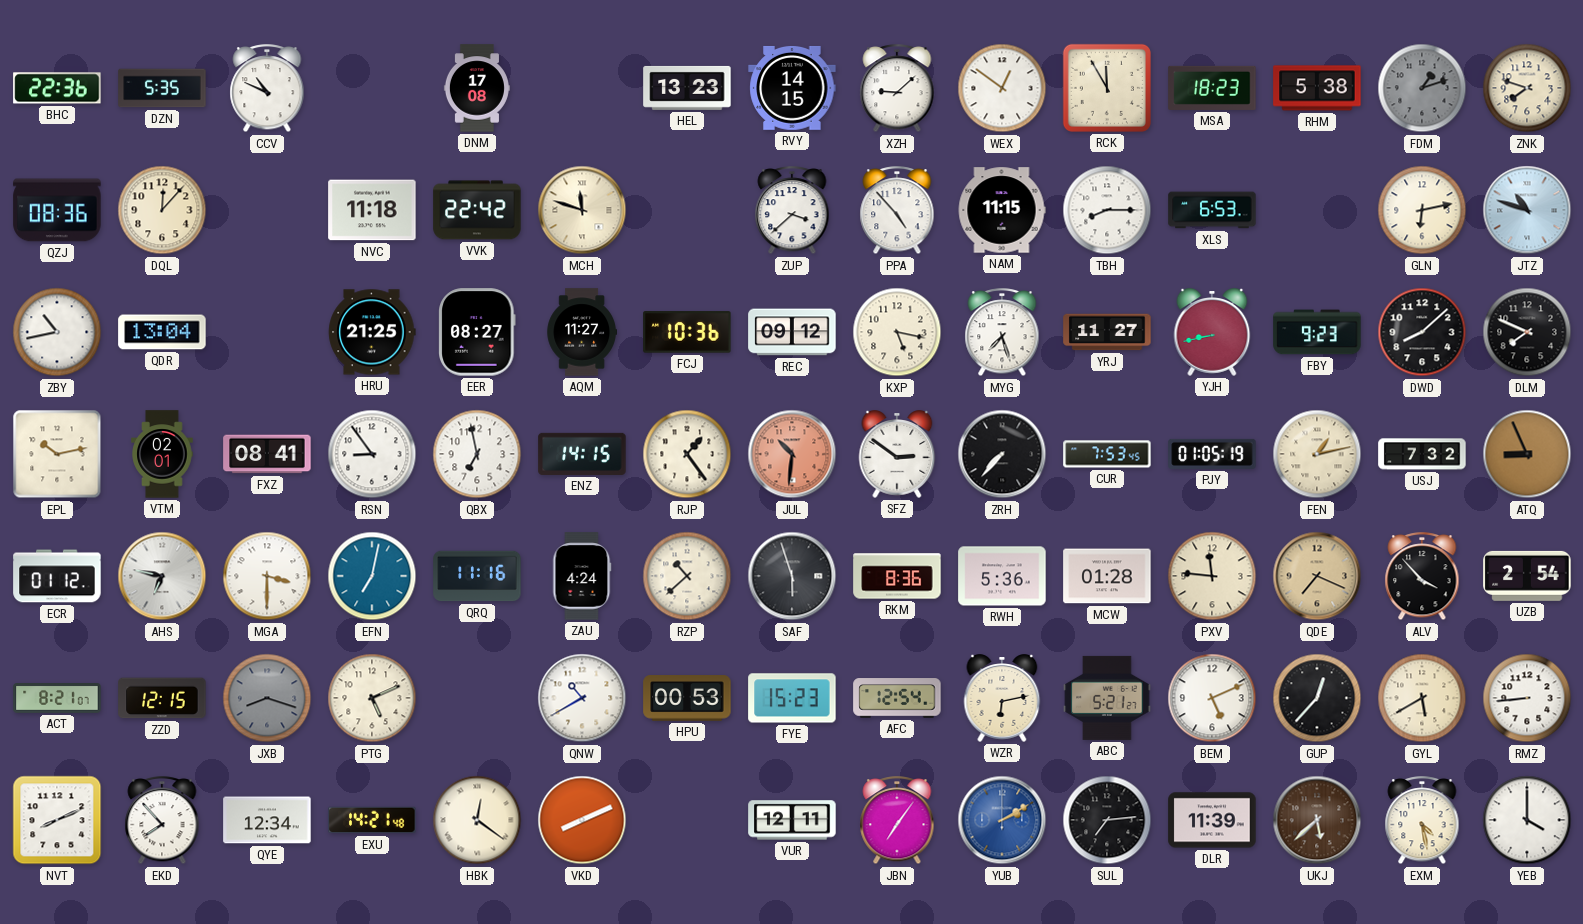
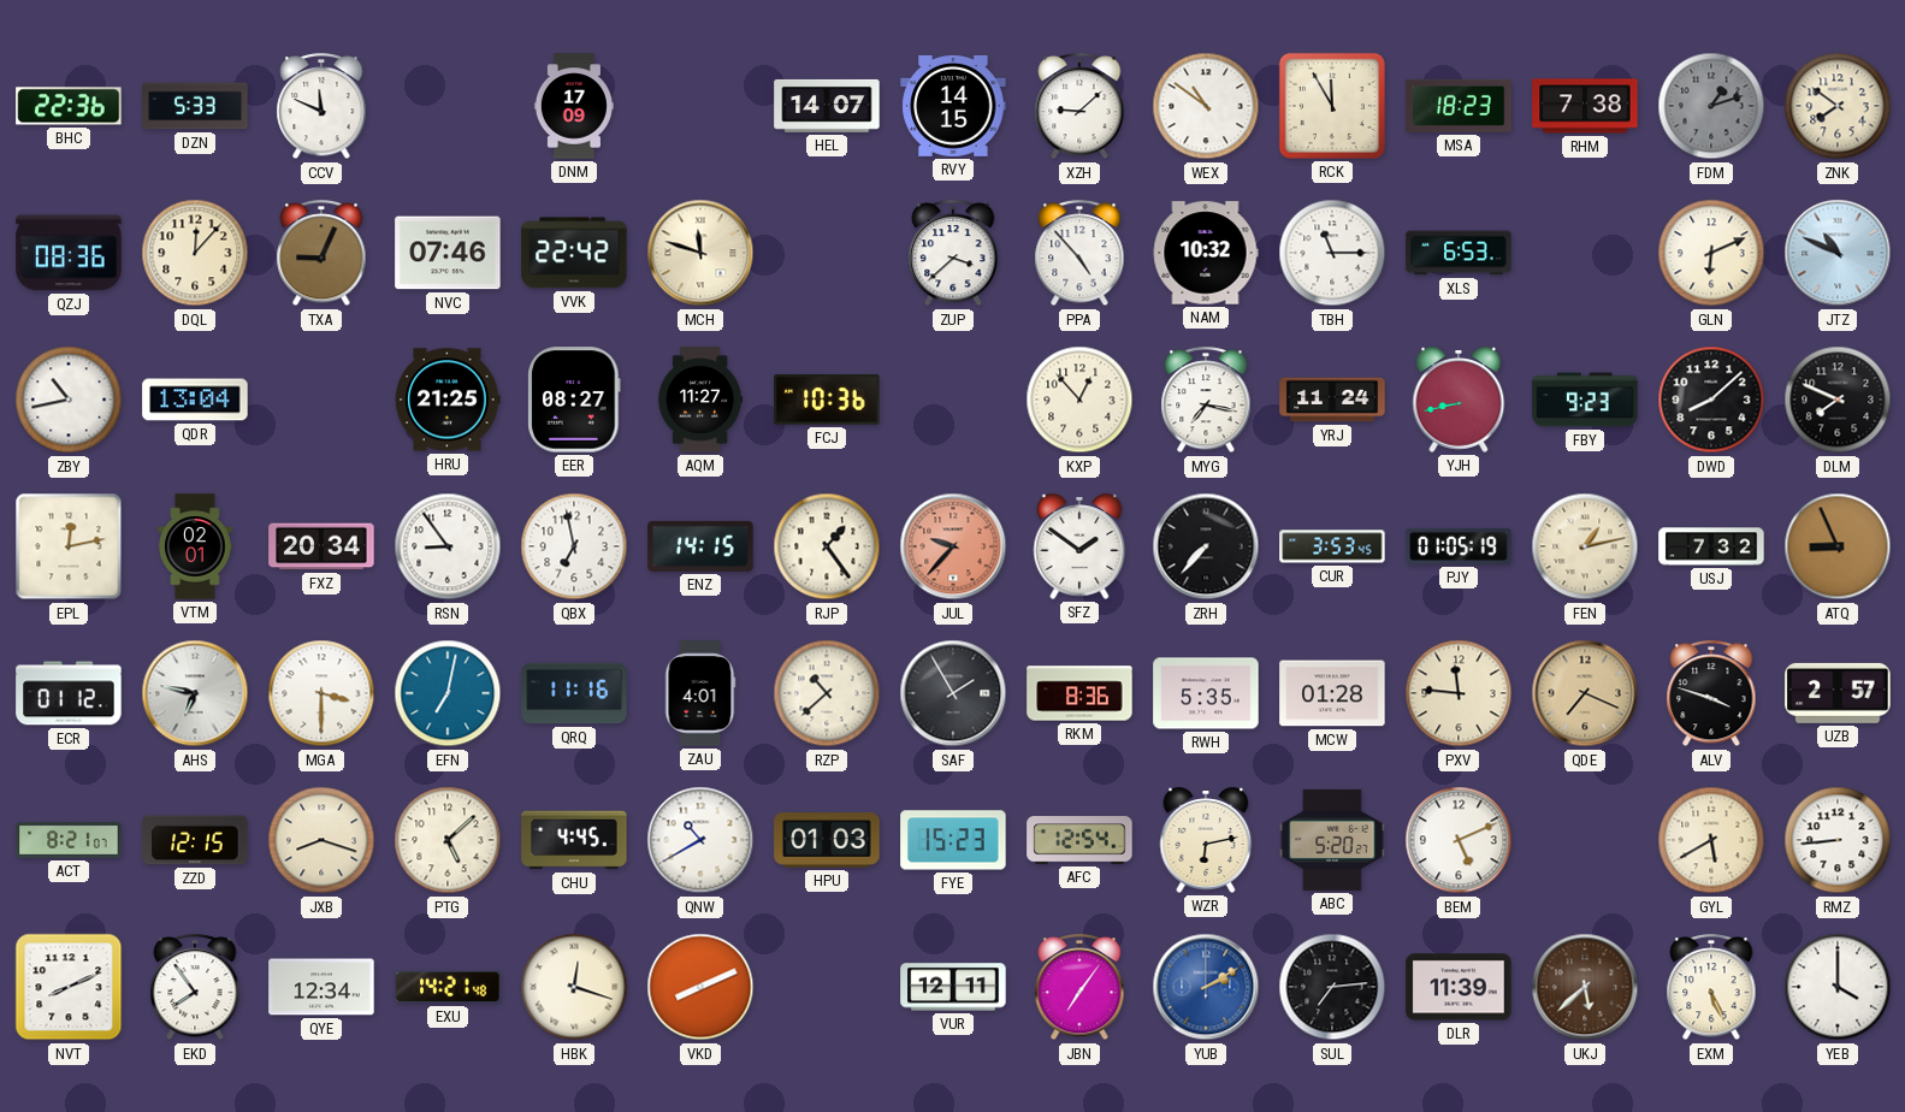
DZN: 5:35 -> 5:33
CCV: 10:49 -> 11:49
DNM: 17:08 -> 17:09
HEL: 13:23 -> 14:07
WEX: 12:51 -> 10:51
RHM: 5:38 -> 7:38
ZNK: 7:48 -> 7:51
TXA: none -> 9:04
NVC: 11:18 -> 07:46
NAM: 11:15 -> 10:32
TBH: 8:15 -> 11:15
GLN: 6:13 -> 6:11
JTZ: 10:48 -> 10:49
REC: 09:12 -> none
KXP: 5:17 -> 12:53
MYG: 7:27 -> 7:17
YRJ: 11:27 -> 11:24
EPL: 10:13 -> 12:13
FXZ: 08:41 -> 20:34
JUL: 10:31 -> 9:37
SFZ: 2:51 -> 1:51
CUR: 7:53 -> 3:53
ZAU: 4:24 -> 4:01
SAF: 5:57 -> 1:55
RWH: 5:36 -> 5:35
ALV: 3:53 -> 3:48
UZB: 2:54 -> 2:57
JXB dial: grey -> cream
PTG: 5:11 -> 5:08
CHU: none -> 4:45
HPU: 00:53 -> 01:03
ABC: 5:21 -> 5:20
GUP: 12:37 -> none
EKD: 7:53 -> 7:54
HBK: 12:21 -> 12:18
EXM: 4:28 -> 5:26
